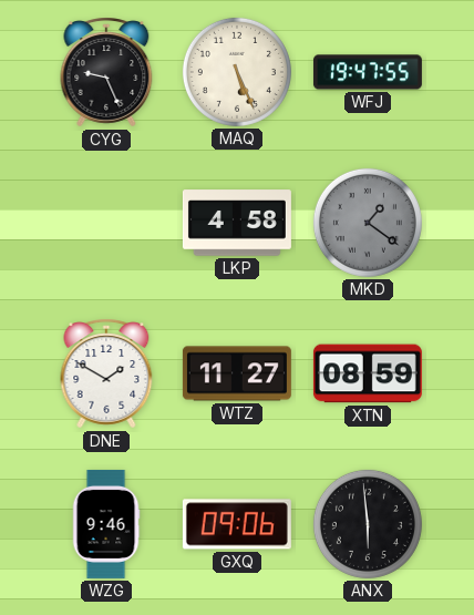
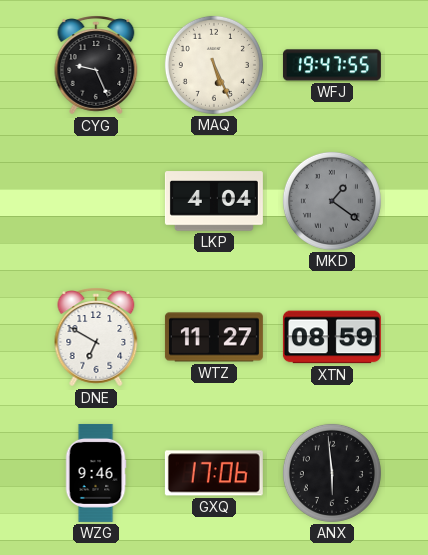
LKP: 4:58 -> 4:04
DNE: 1:50 -> 6:50
GXQ: 09:06 -> 17:06
